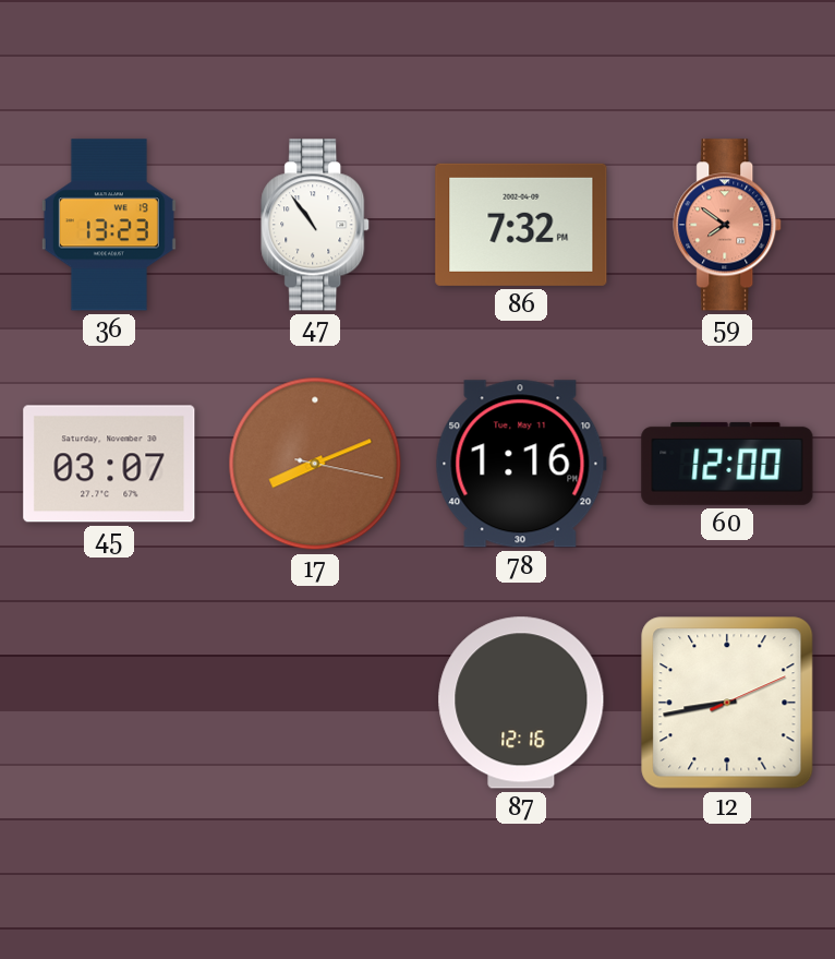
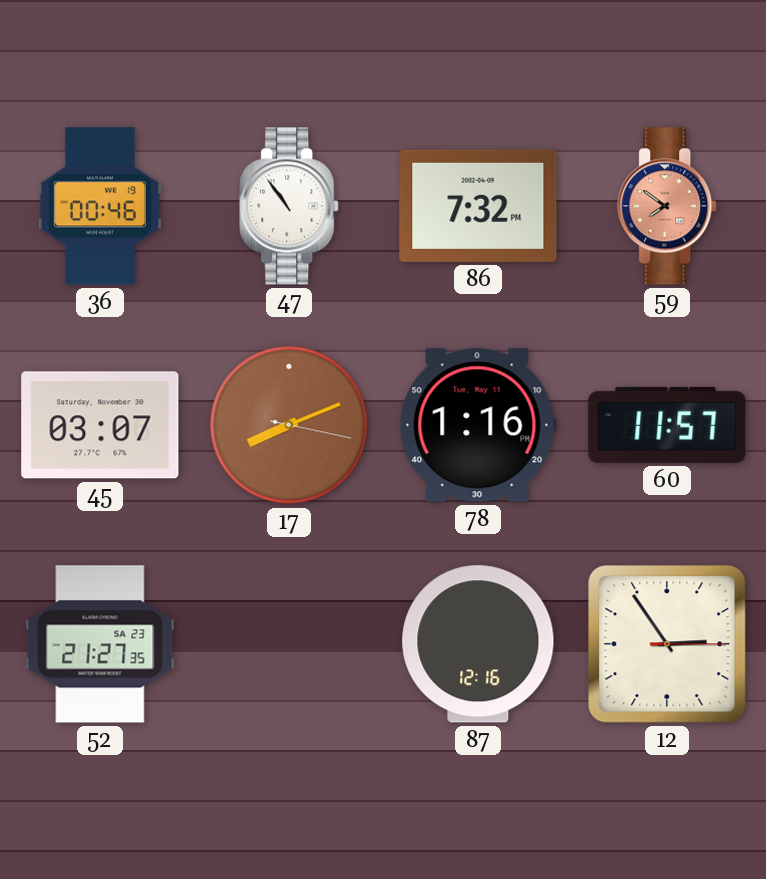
36: 13:23 -> 00:46
60: 12:00 -> 11:57
52: none -> 21:27
12: 8:43 -> 2:54
